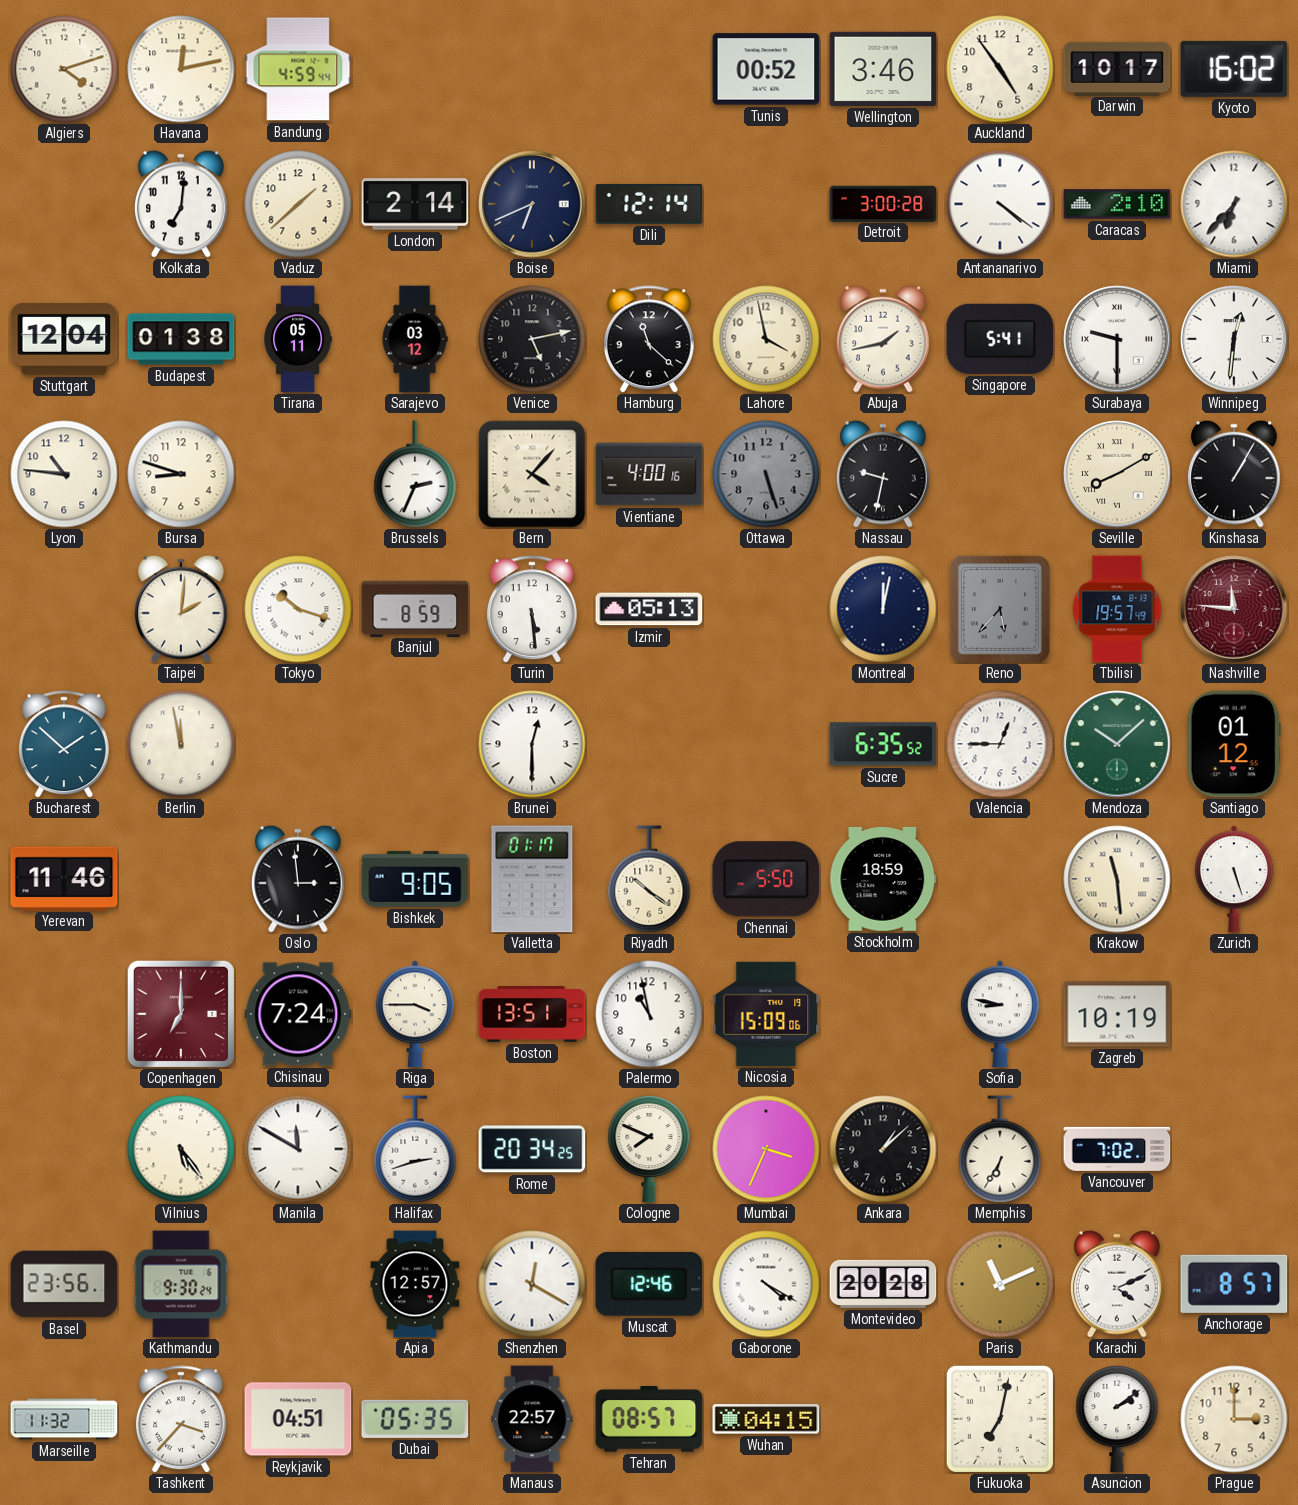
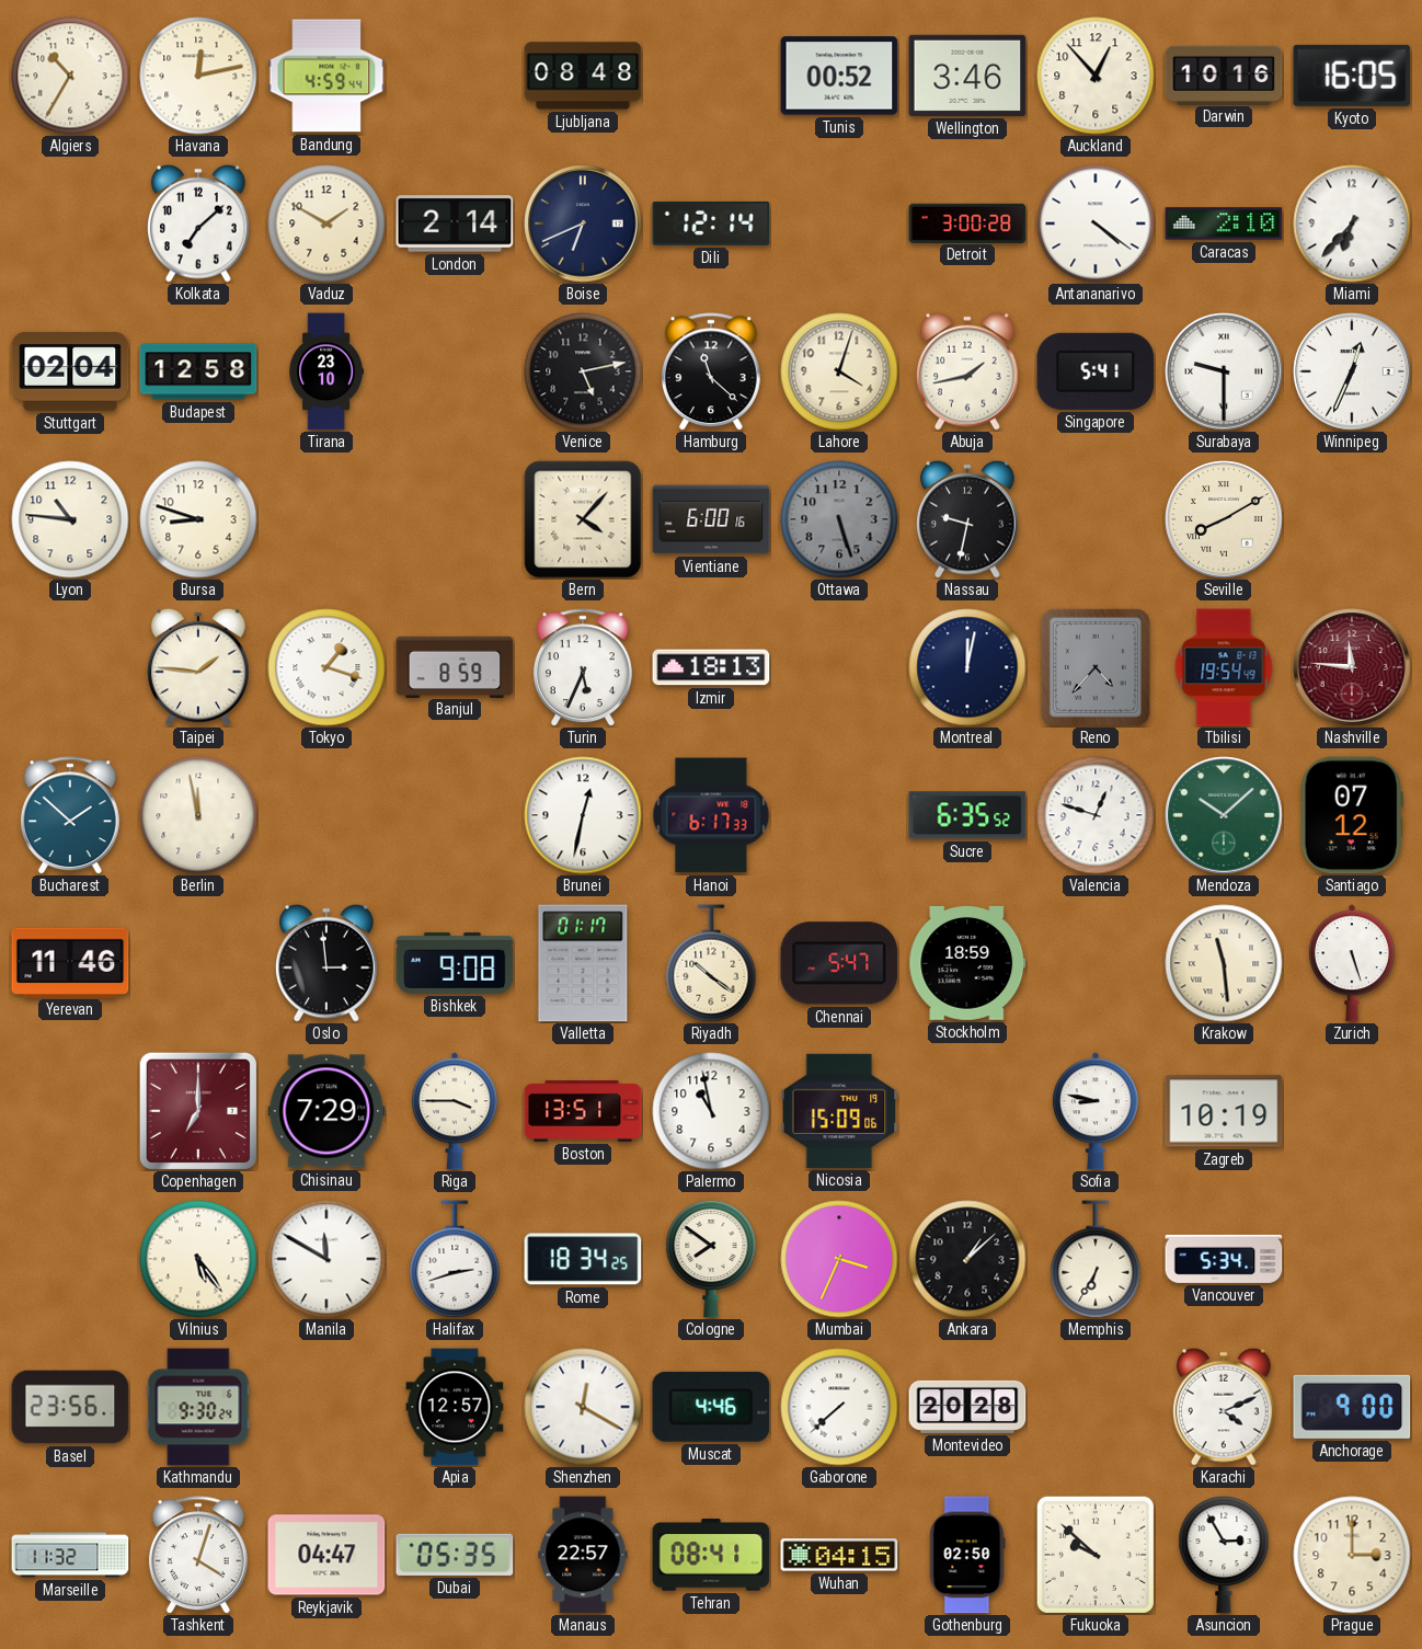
Algiers: 4:12 -> 10:35
Ljubljana: none -> 08:48
Auckland: 4:54 -> 12:53
Darwin: 10:17 -> 10:16
Kyoto: 16:02 -> 16:05
Kolkata: 7:01 -> 7:08
Vaduz: 1:38 -> 1:50
Stuttgart: 12:04 -> 02:04
Budapest: 01:38 -> 12:58
Tirana: 05:11 -> 23:10
Sarajevo: 03:12 -> none
Lahore: 3:58 -> 4:03
Winnipeg: 12:31 -> 12:34
Brussels: 2:34 -> none
Vientiane: 4:00 -> 6:00
Kinshasa: 1:05 -> none
Taipei: 2:01 -> 1:46
Tokyo: 10:18 -> 1:18
Turin: 5:29 -> 5:34
Izmir: 05:13 -> 18:13
Reno: 5:37 -> 4:37
Tbilisi: 19:57 -> 19:54
Brunei: 12:30 -> 12:32
Hanoi: none -> 6:17
Valencia: 12:45 -> 12:48
Santiago: 01:12 -> 07:12
Bishkek: 9:05 -> 9:08
Chennai: 5:50 -> 5:47
Chisinau: 7:24 -> 7:29
Rome: 20:34 -> 18:34
Cologne: 7:49 -> 7:51
Vancouver: 7:02 -> 5:34
Muscat: 12:46 -> 4:46
Gaborone: 4:20 -> 7:38
Paris: 11:11 -> none
Anchorage: 8:57 -> 9:00
Tashkent: 3:37 -> 4:03
Reykjavik: 04:51 -> 04:47
Tehran: 08:57 -> 08:41
Gothenburg: none -> 02:50
Fukuoka: 7:02 -> 9:52
Asuncion: 2:09 -> 2:55
